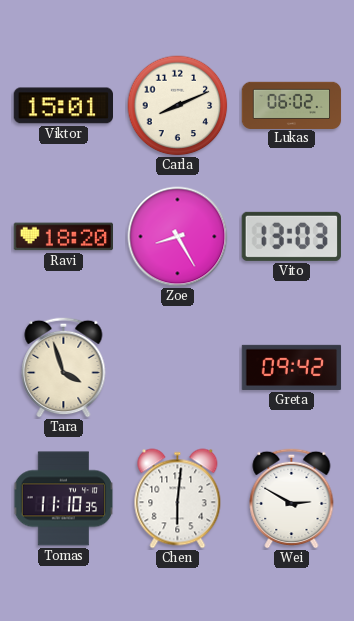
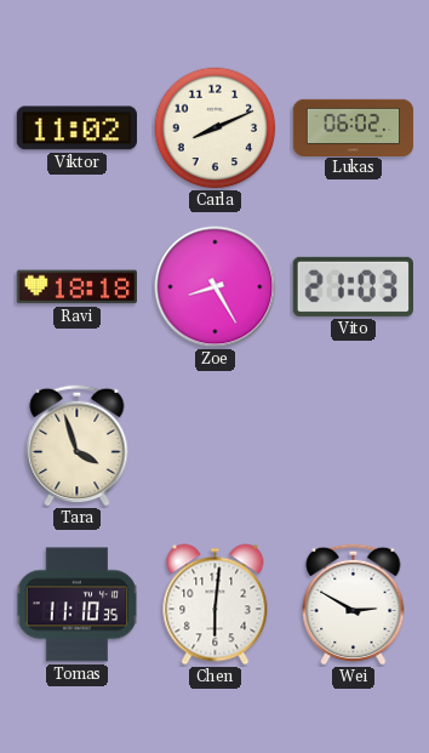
Viktor: 15:01 -> 11:02
Ravi: 18:20 -> 18:18
Vito: 13:03 -> 21:03
Greta: 09:42 -> none
